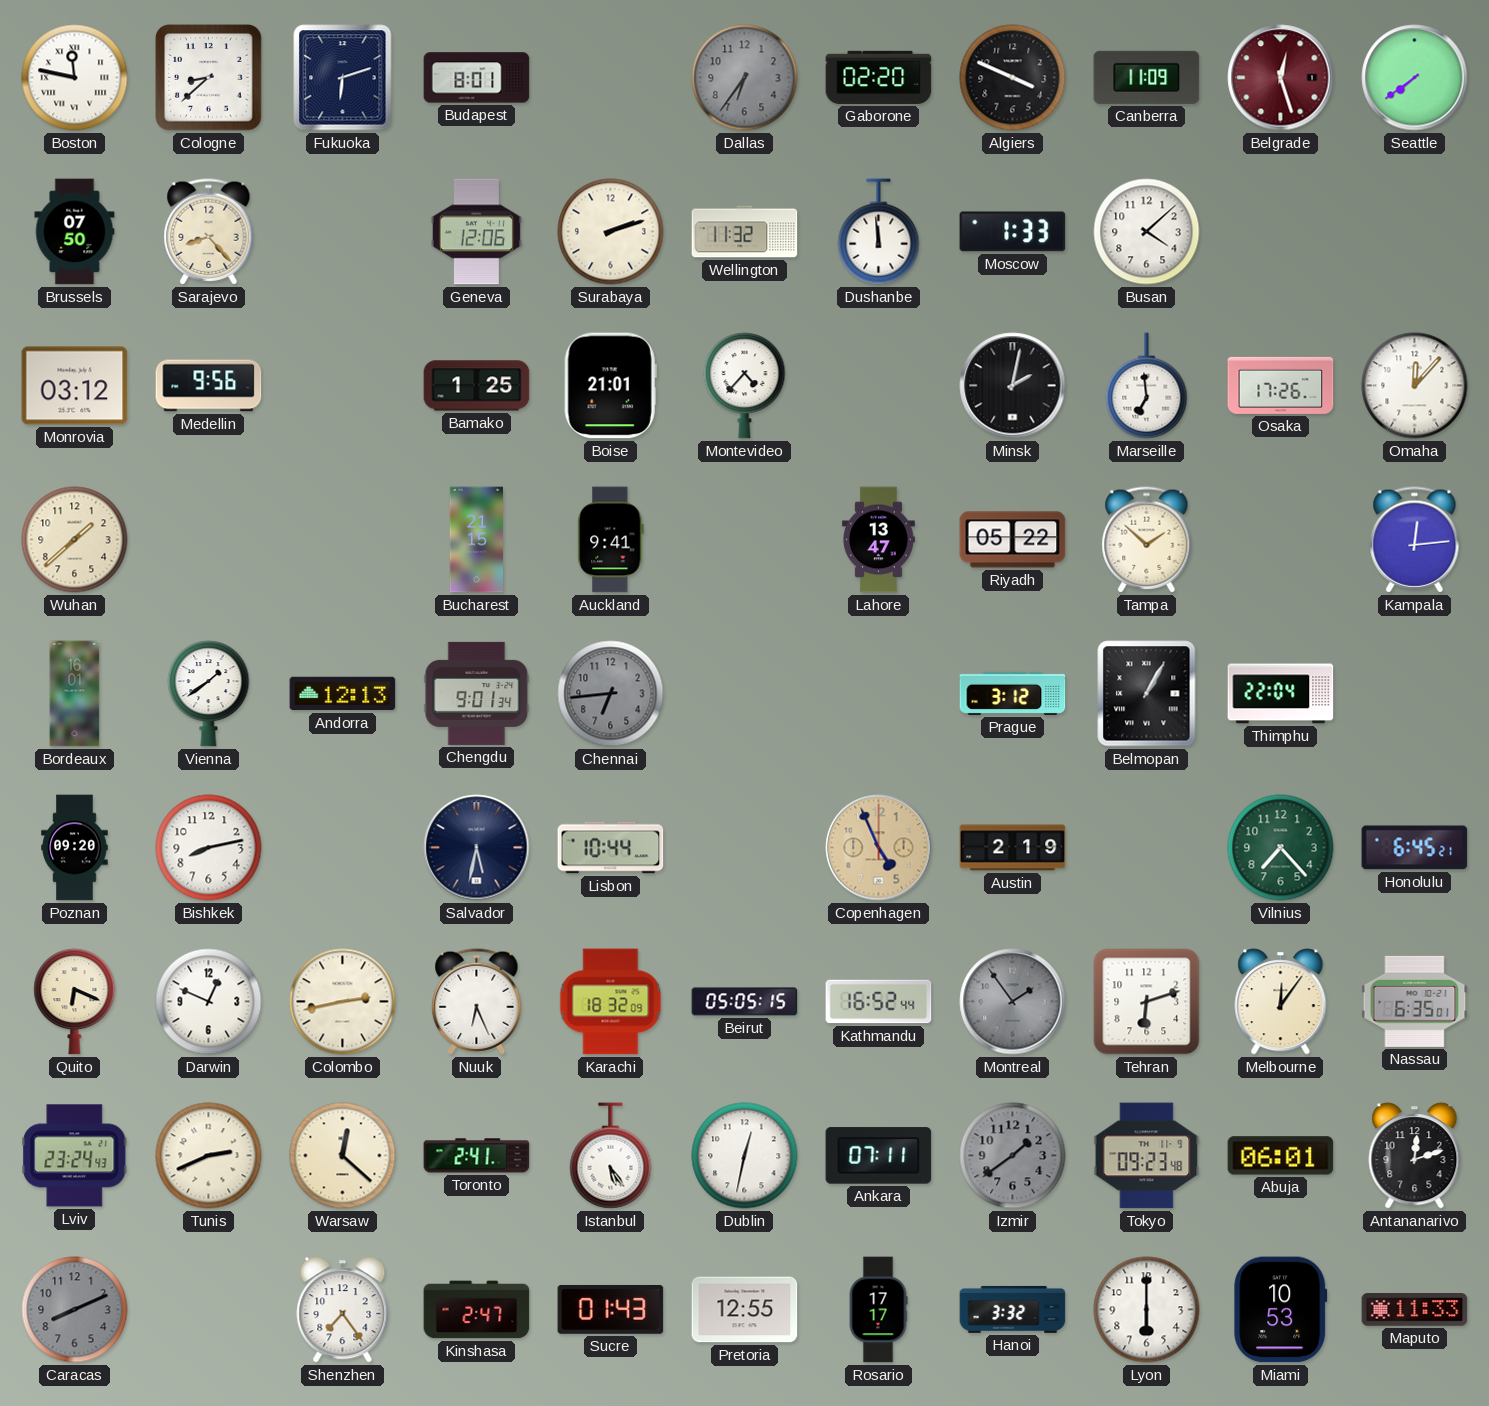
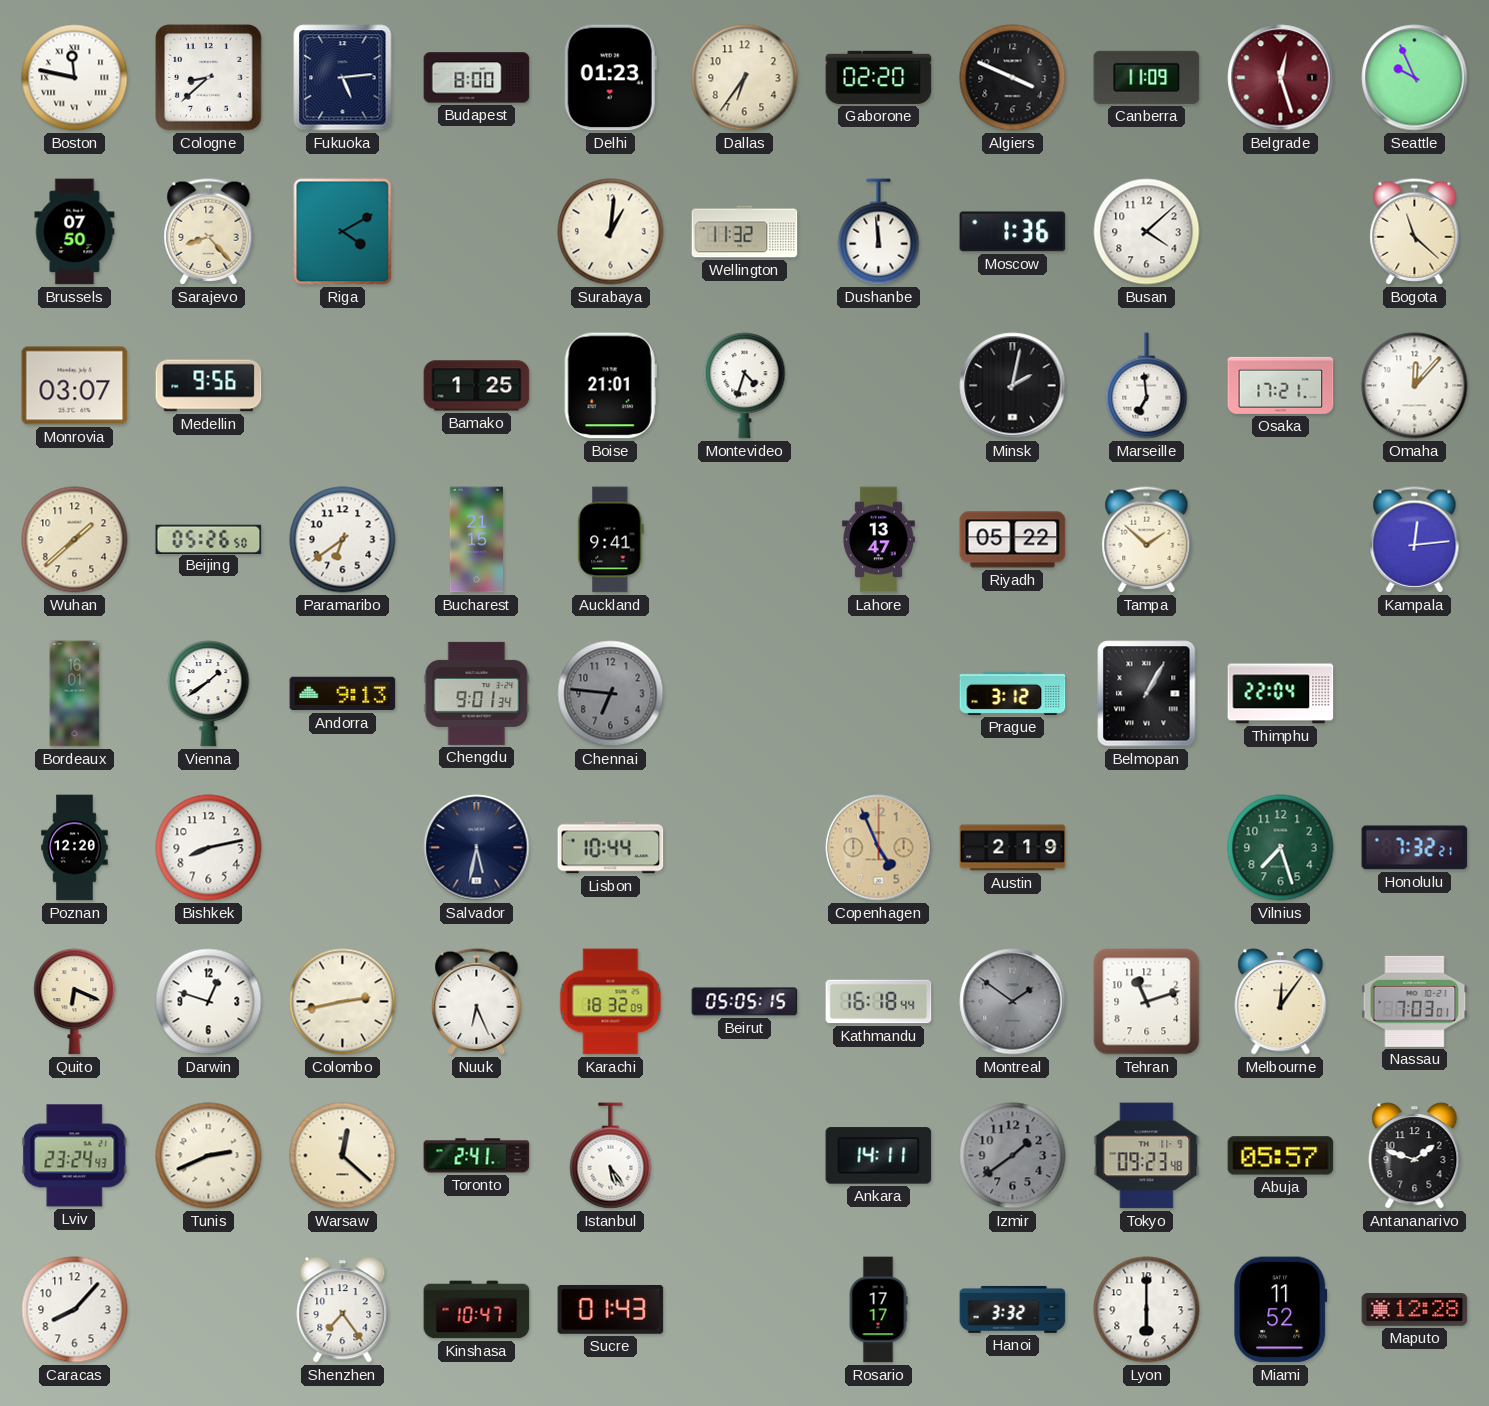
Fukuoka: 6:12 -> 5:14
Budapest: 8:01 -> 8:00
Delhi: none -> 01:23
Dallas dial: grey -> cream
Seattle: 7:39 -> 9:56
Riga: none -> 4:10
Geneva: 12:06 -> none
Surabaya: 2:12 -> 1:01
Moscow: 1:33 -> 1:36
Bogota: none -> 11:22
Monrovia: 03:12 -> 03:07
Montevideo: 4:37 -> 4:33
Osaka: 17:26 -> 17:21
Beijing: none -> 05:26
Paramaribo: none -> 6:39
Andorra: 12:13 -> 9:13
Chennai: 6:44 -> 6:46
Poznan: 09:20 -> 12:20
Vilnius: 7:23 -> 7:27
Honolulu: 6:45 -> 7:32
Darwin: 12:49 -> 12:48
Kathmandu: 16:52 -> 16:18
Montreal: 1:54 -> 1:51
Tehran: 6:12 -> 11:12
Nassau: 6:35 -> 7:03
Dublin: 12:32 -> none
Ankara: 07:11 -> 14:11
Abuja: 06:01 -> 05:57
Antananarivo: 12:12 -> 1:48
Caracas: 8:11 -> 8:07
Caracas dial: grey -> white
Kinshasa: 2:47 -> 10:47
Pretoria: 12:55 -> none
Miami: 10:53 -> 11:52
Maputo: 11:33 -> 12:28
